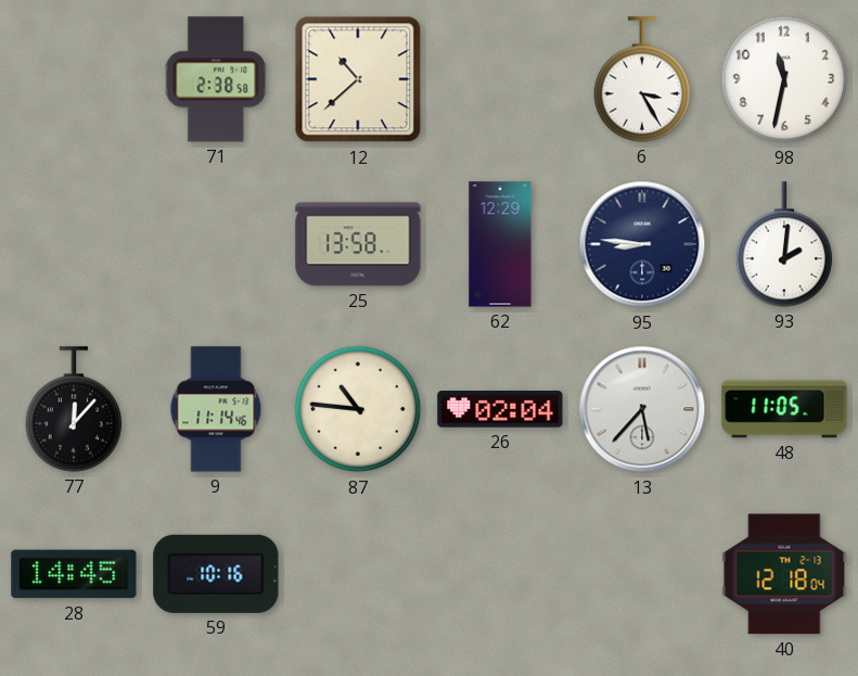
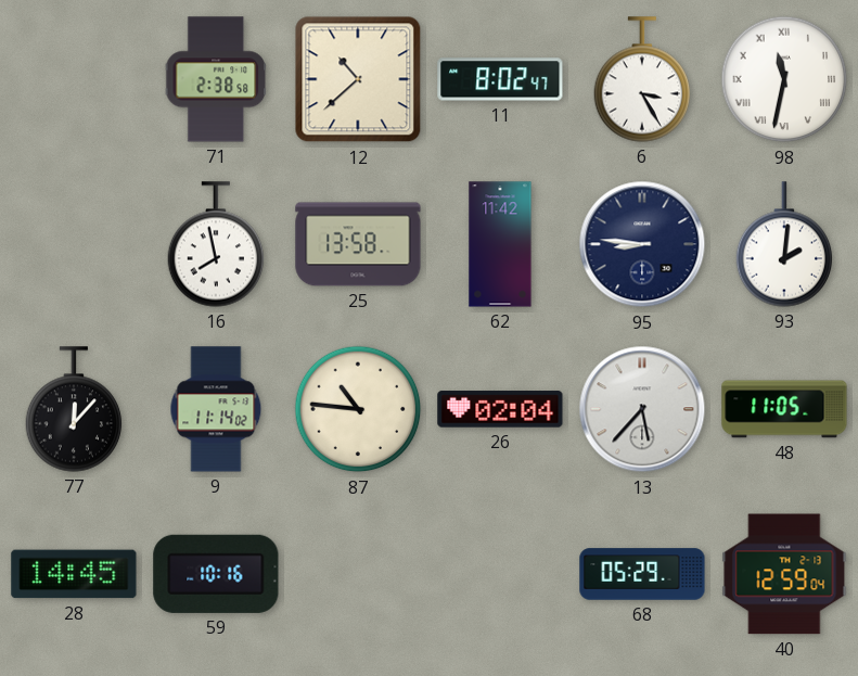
11: none -> 8:02
98 numerals: Arabic -> Roman
16: none -> 7:58
62: 12:29 -> 11:42
9: 11:14:46 -> 11:14:02
68: none -> 05:29
40: 12:18 -> 12:59
